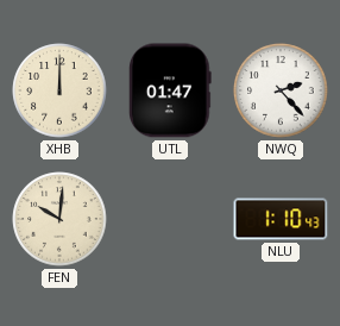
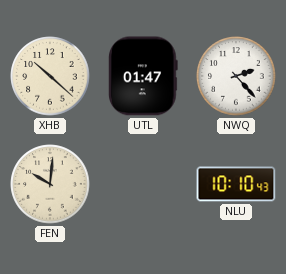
XHB: 12:00 -> 10:22
NLU: 1:10 -> 10:10
